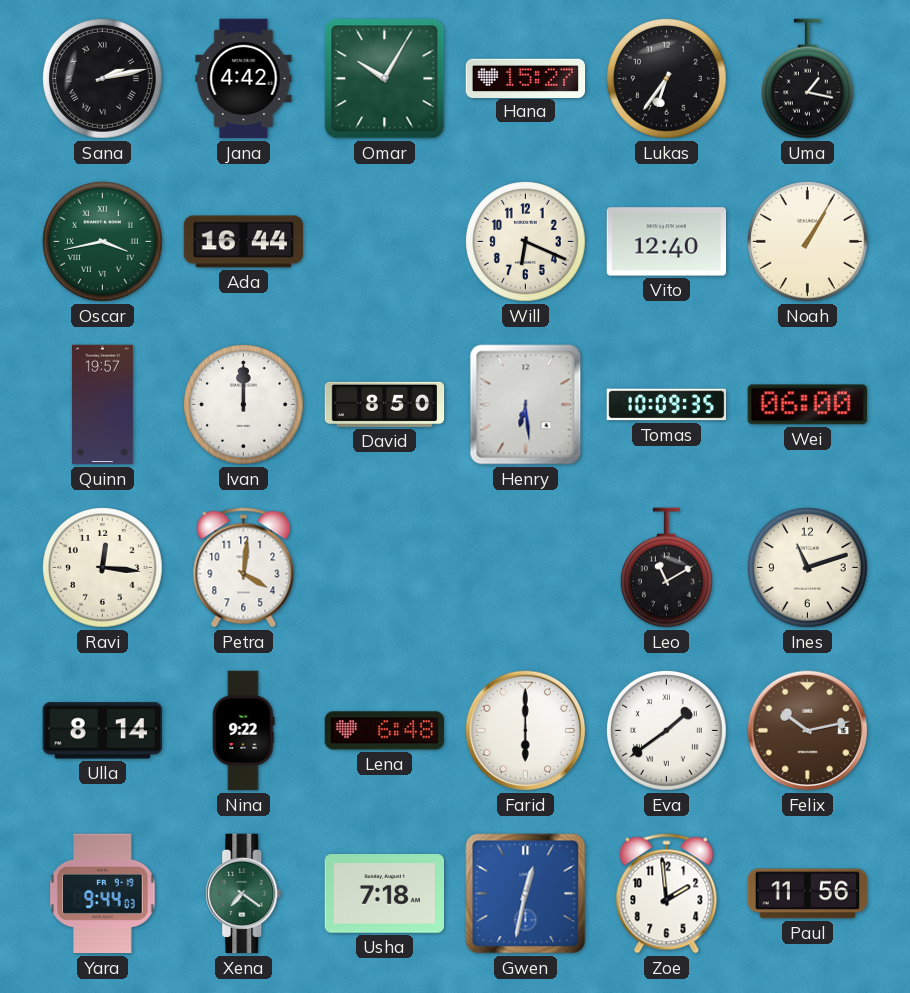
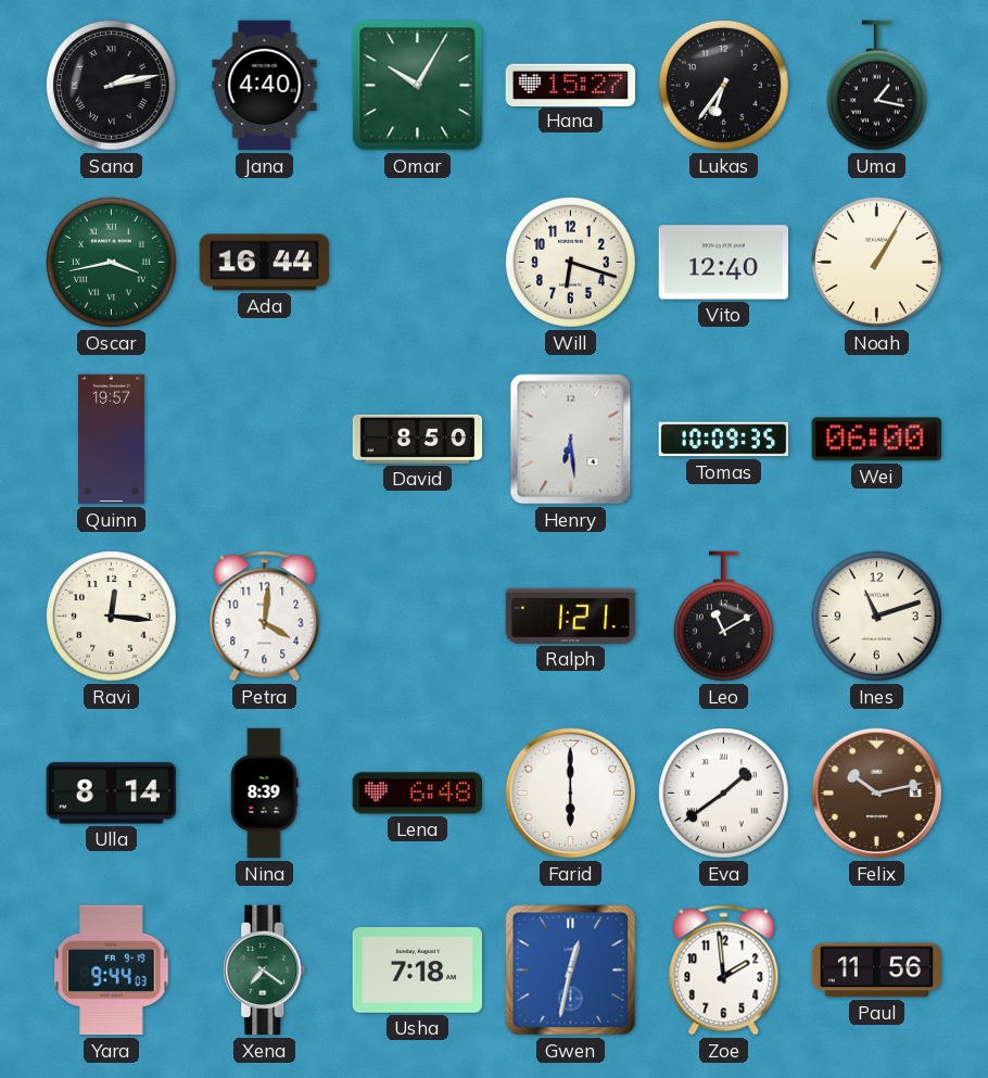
Jana: 4:42 -> 4:40
Will: 6:19 -> 6:18
Ivan: 12:00 -> none
Ralph: none -> 1:21
Nina: 9:22 -> 8:39
